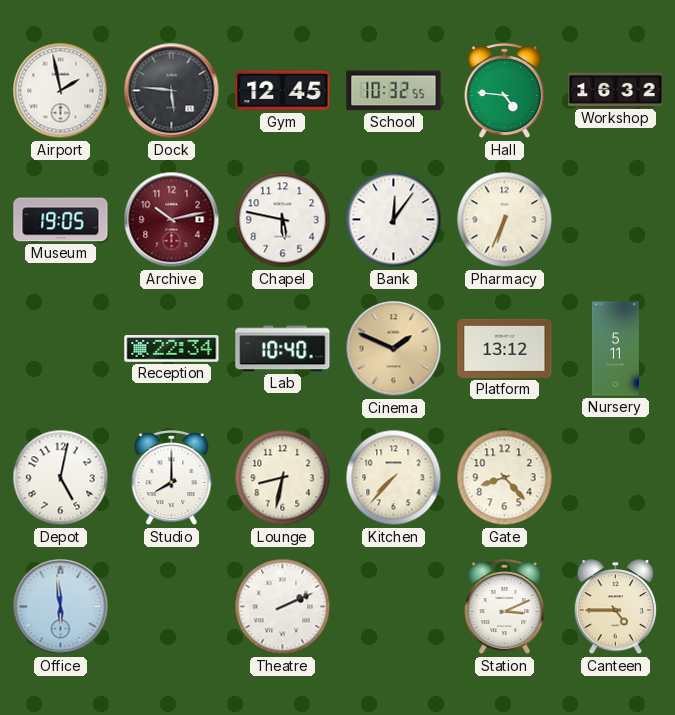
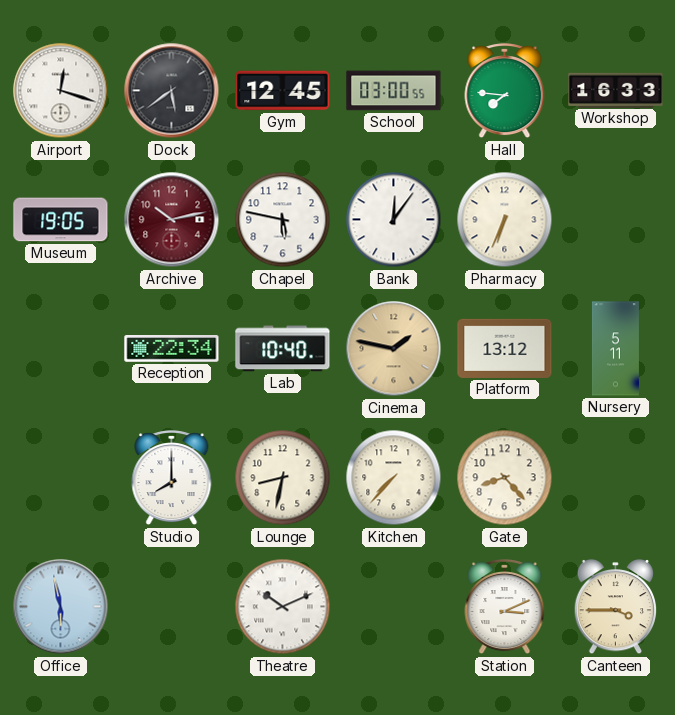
Airport: 1:58 -> 12:18
Dock: 5:46 -> 5:39
School: 10:32 -> 03:00
Hall: 4:46 -> 7:46
Workshop: 16:32 -> 16:33
Cinema: 1:49 -> 1:47
Depot: 5:02 -> none
Office: 5:59 -> 5:58
Theatre: 2:11 -> 10:11
Canteen: 4:45 -> 3:45
